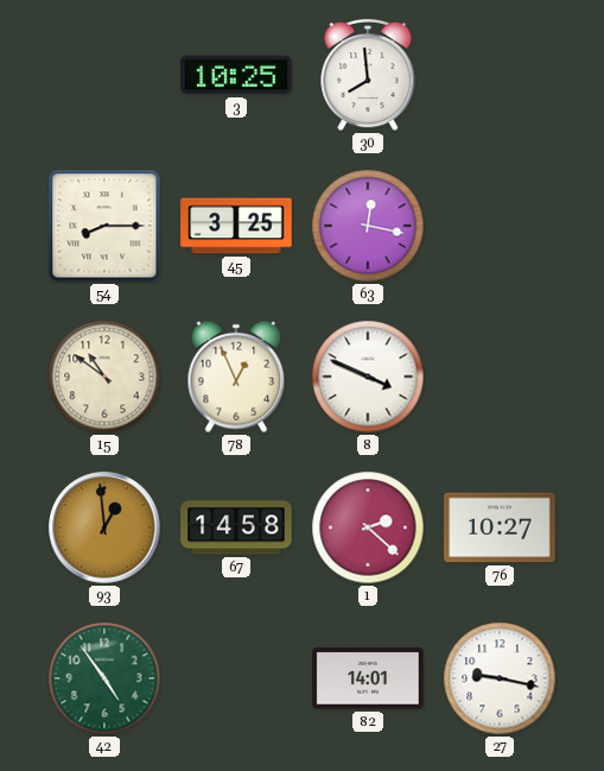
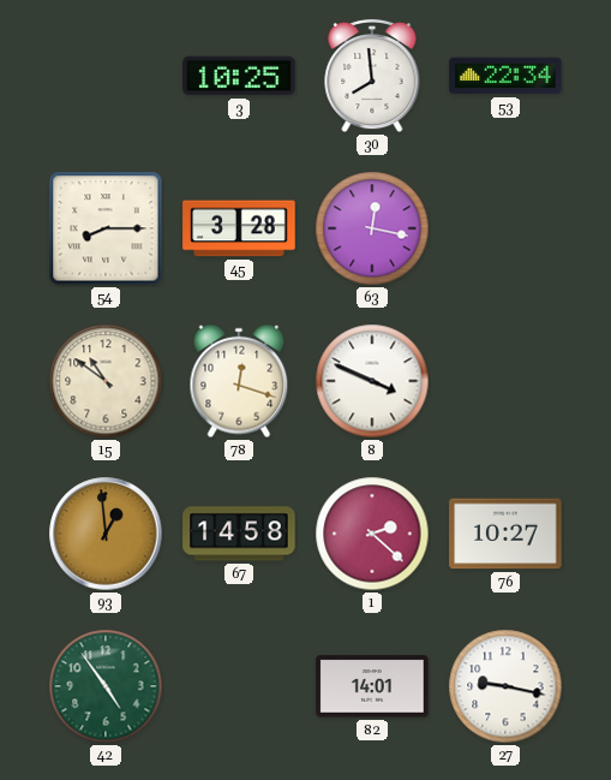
53: none -> 22:34
45: 3:25 -> 3:28
78: 12:56 -> 12:18
